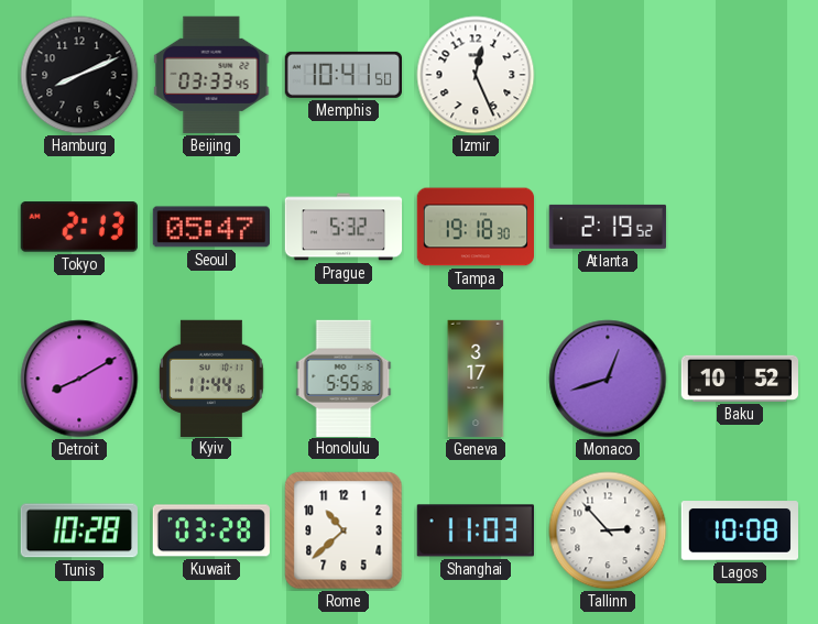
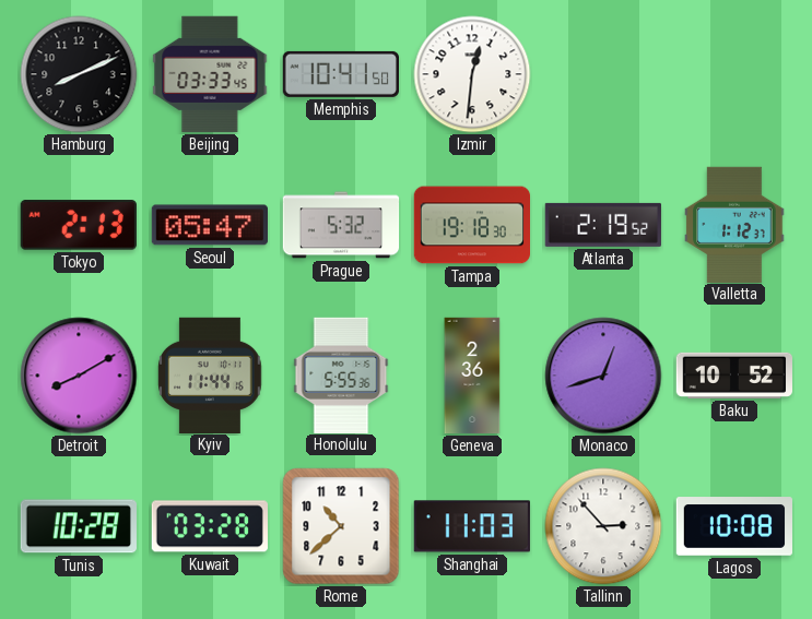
Izmir: 12:26 -> 12:31
Valletta: none -> 1:12
Geneva: 3:17 -> 2:36
